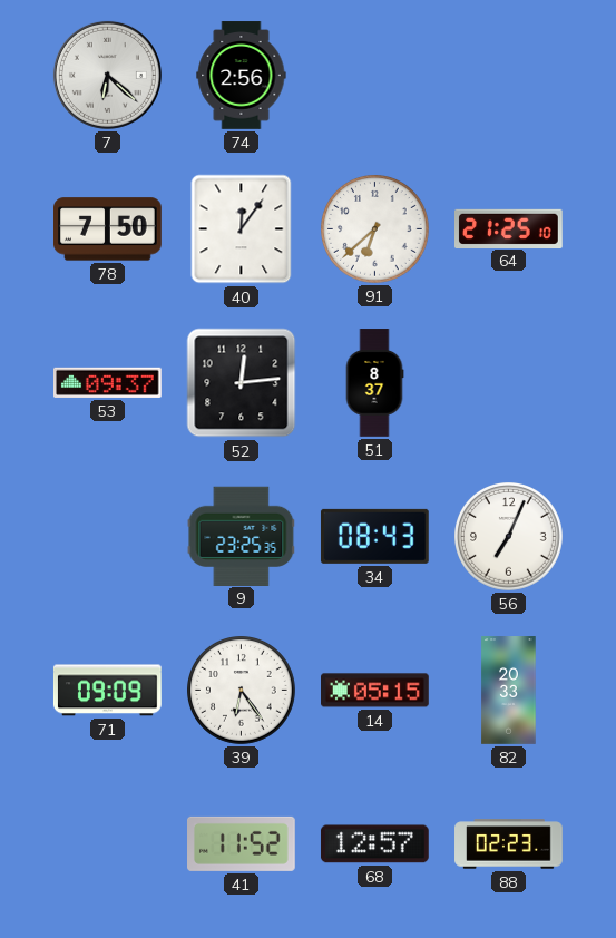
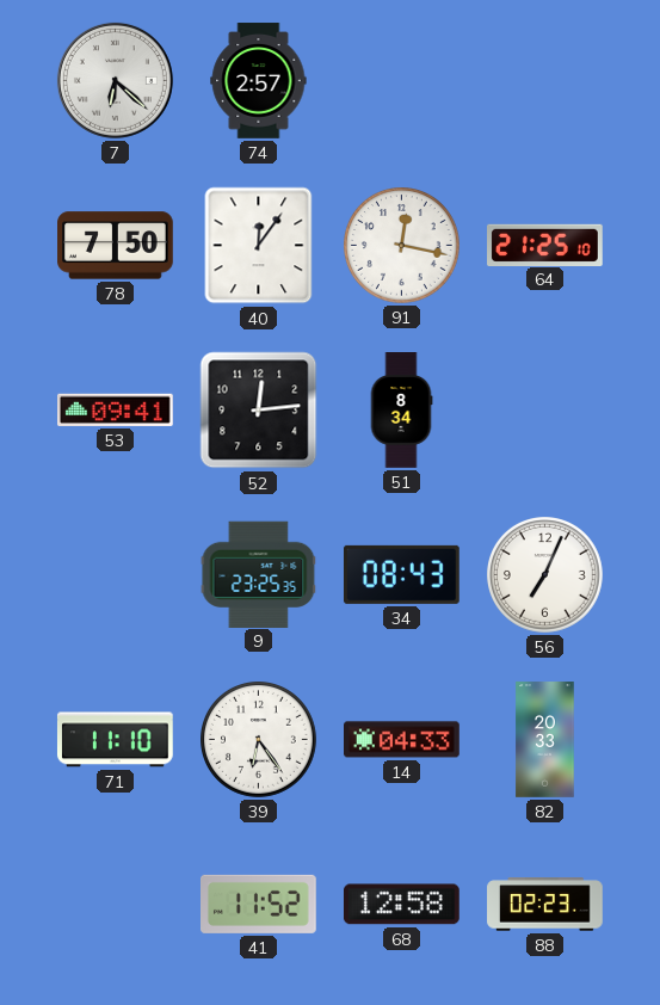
74: 2:56 -> 2:57
91: 6:38 -> 12:17
53: 09:37 -> 09:41
51: 8:37 -> 8:34
71: 09:09 -> 11:10
14: 05:15 -> 04:33
68: 12:57 -> 12:58
